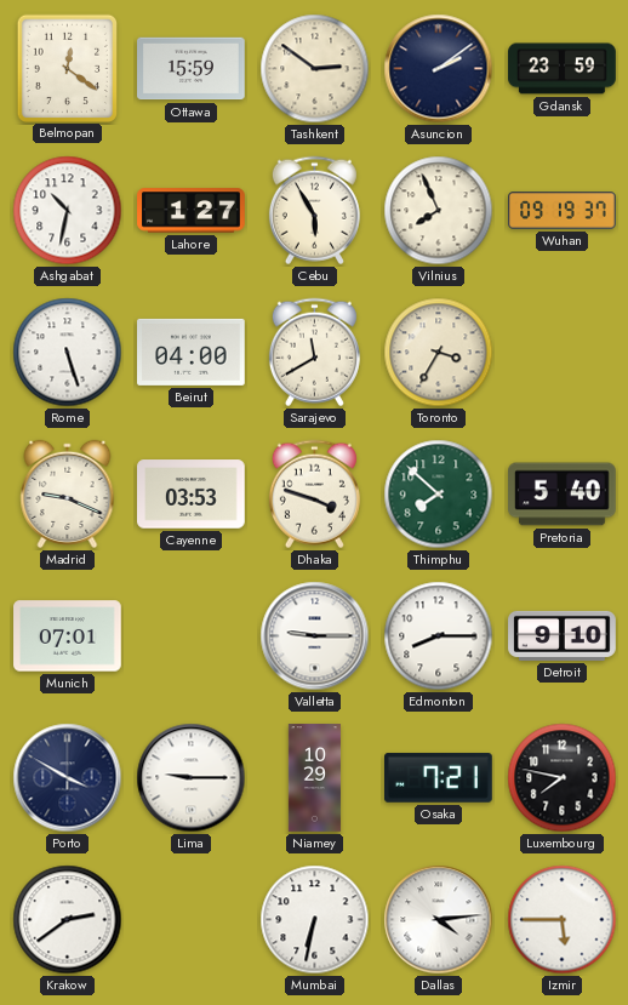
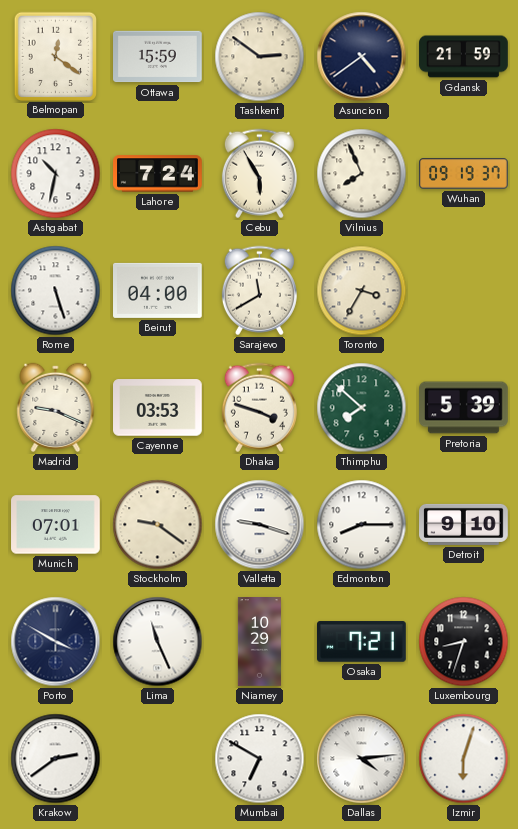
Asuncion: 2:09 -> 4:39
Gdansk: 23:59 -> 21:59
Lahore: 1:27 -> 7:24
Pretoria: 5:40 -> 5:39
Stockholm: none -> 9:21
Valletta: 9:15 -> 9:18
Lima: 9:15 -> 11:26
Luxembourg: 7:47 -> 8:33
Mumbai: 6:32 -> 6:50
Izmir: 5:45 -> 6:03
